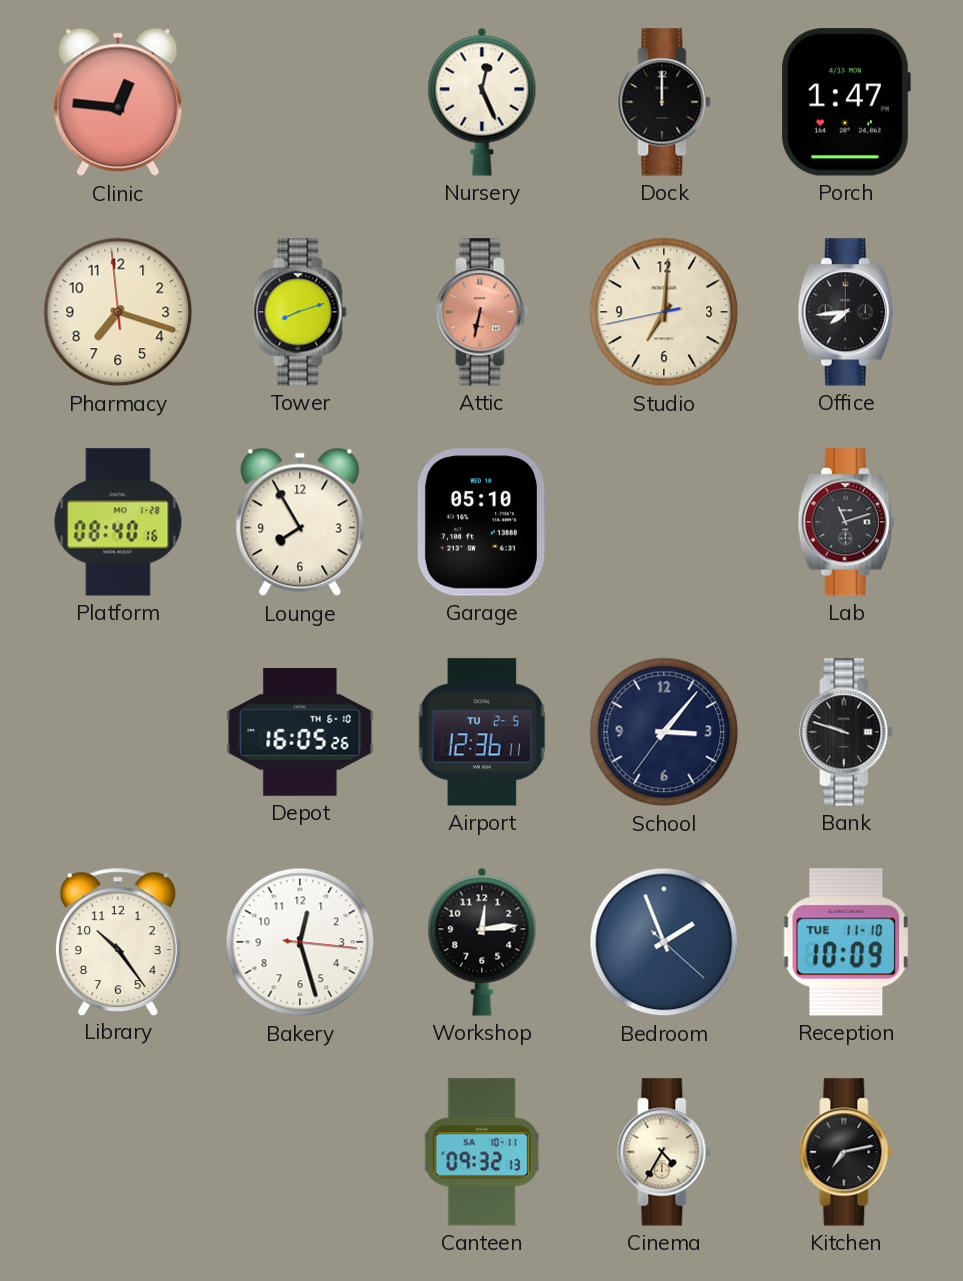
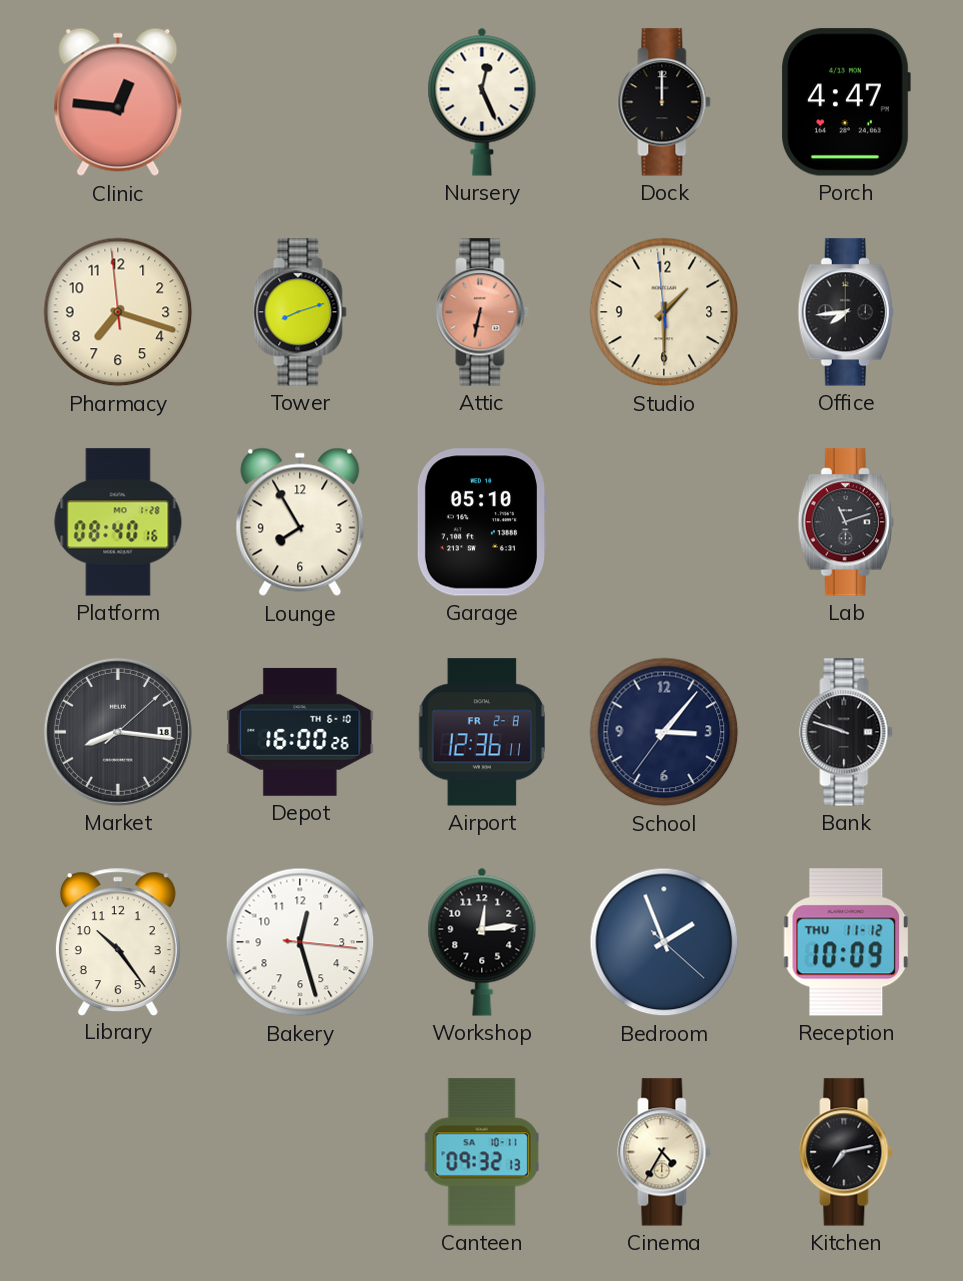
Porch: 1:47 -> 4:47
Studio: 7:00 -> 1:29
Market: none -> 8:16
Depot: 16:05 -> 16:00
Airport date: TU 2-5 -> FR 2-8
Reception date: TUE 11-10 -> THU 11-12
